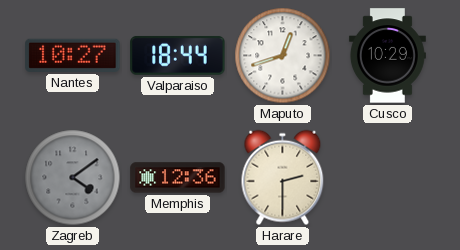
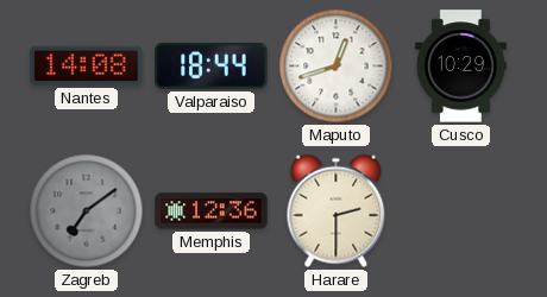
Nantes: 10:27 -> 14:08
Zagreb: 4:09 -> 7:09
